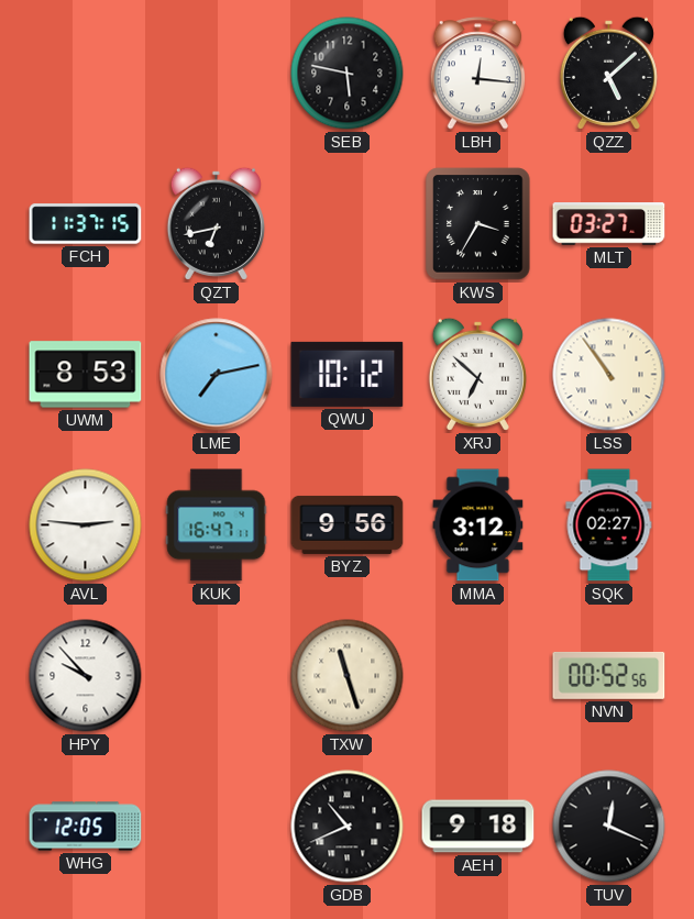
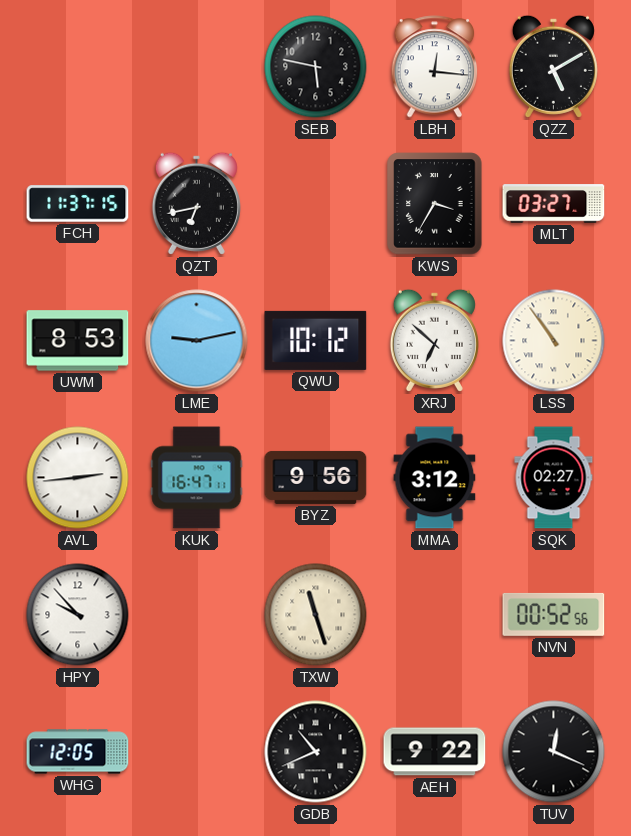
QZZ: 5:08 -> 5:10
LME: 7:13 -> 9:13
AVL: 2:46 -> 2:44
AEH: 9:18 -> 9:22
